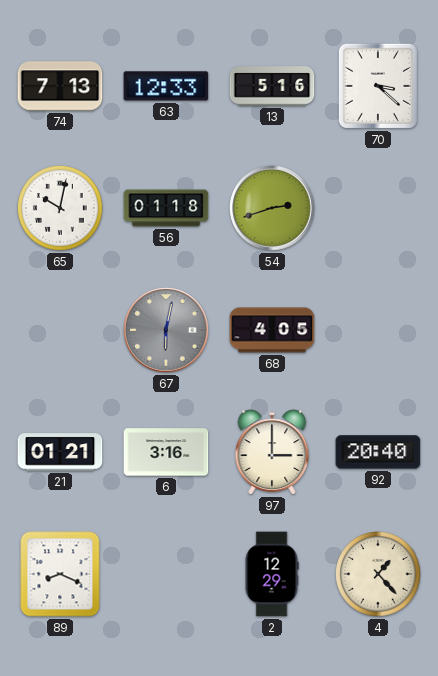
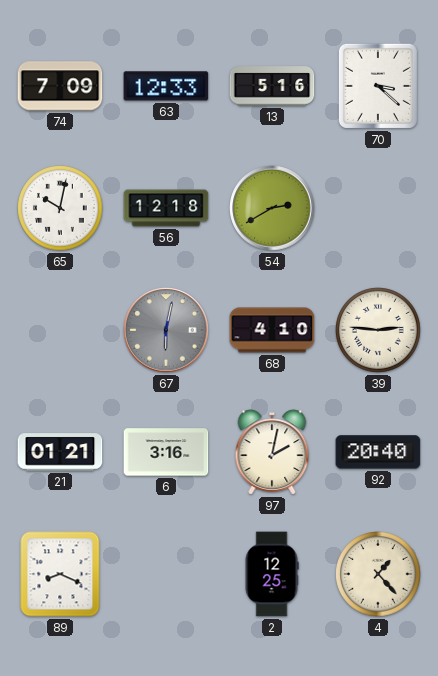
74: 7:13 -> 7:09
56: 01:18 -> 12:18
54: 2:42 -> 2:40
68: 4:05 -> 4:10
39: none -> 2:46
97: 3:00 -> 2:02
2: 12:29 -> 12:25
